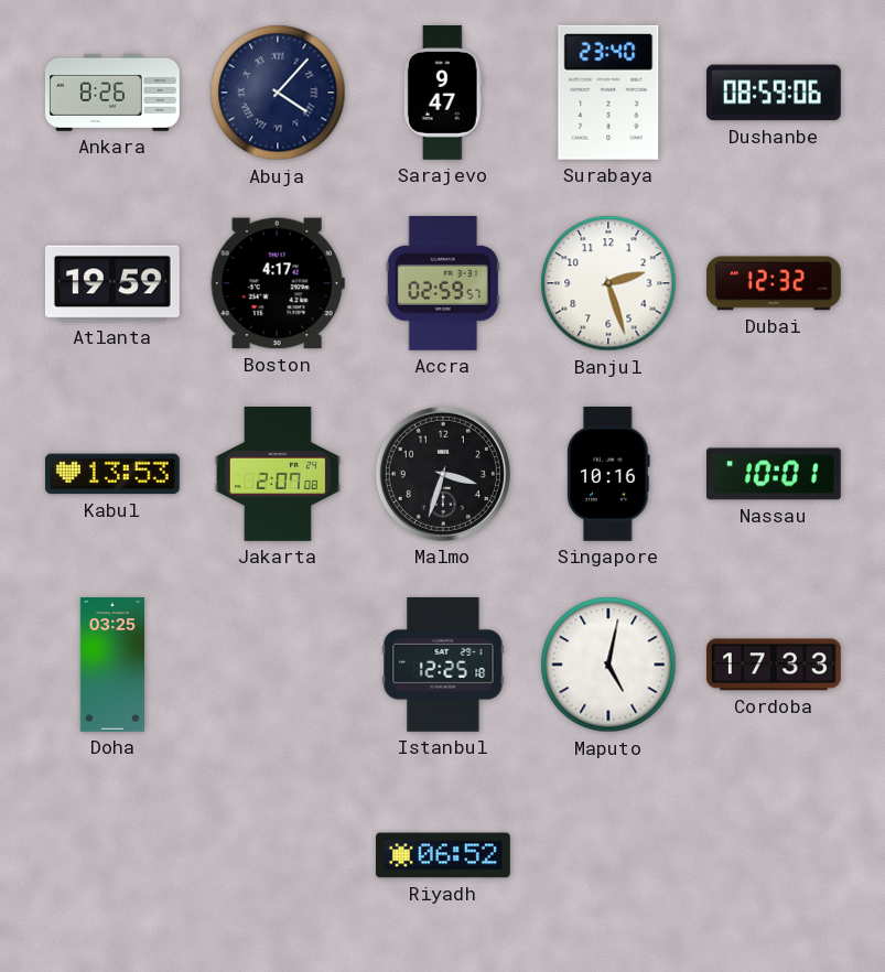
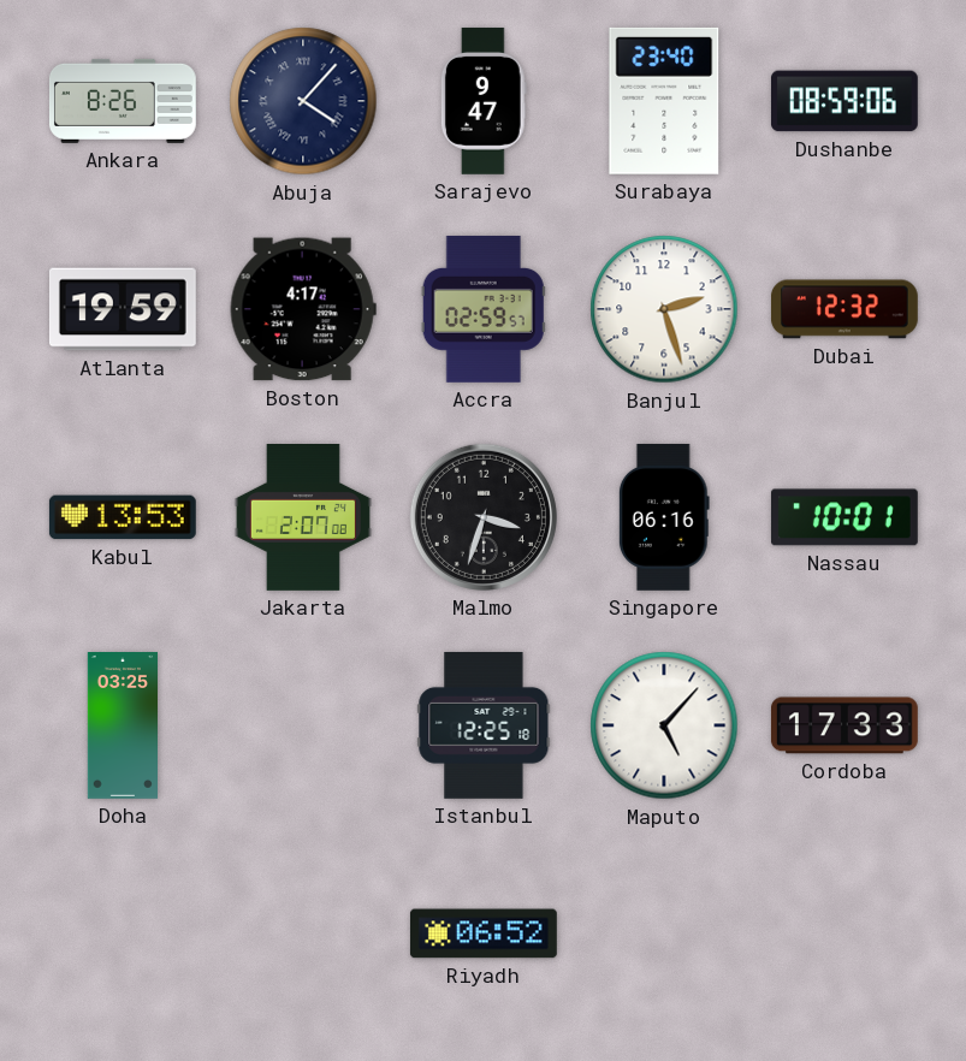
Singapore: 10:16 -> 06:16
Maputo: 5:02 -> 5:07
